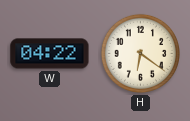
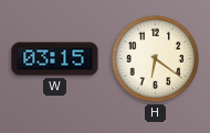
W: 04:22 -> 03:15
